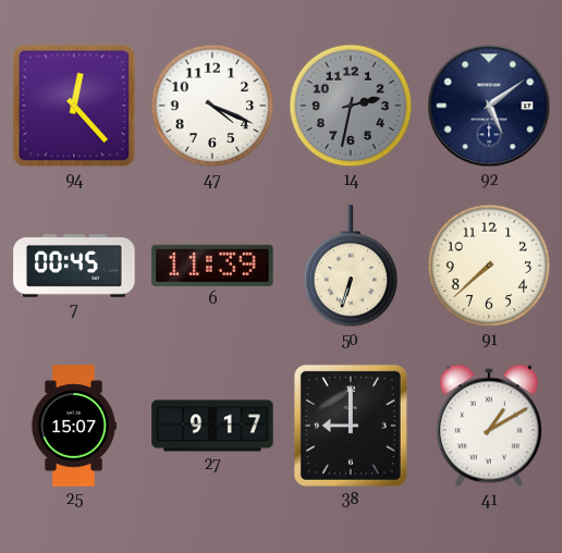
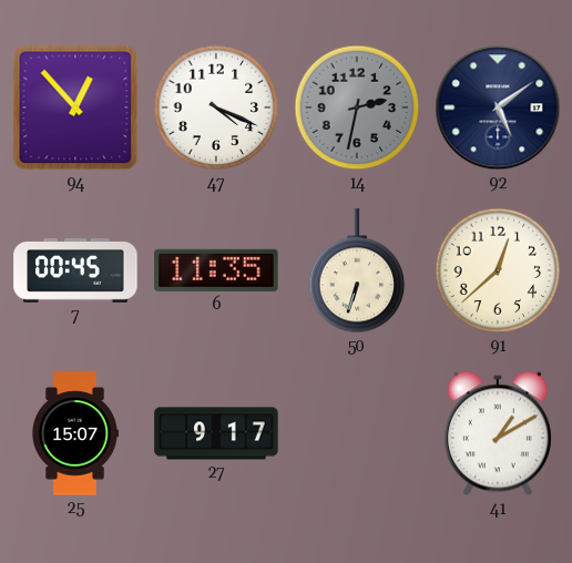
94: 12:23 -> 12:53
6: 11:39 -> 11:35
91: 7:38 -> 12:38
38: 9:00 -> none
